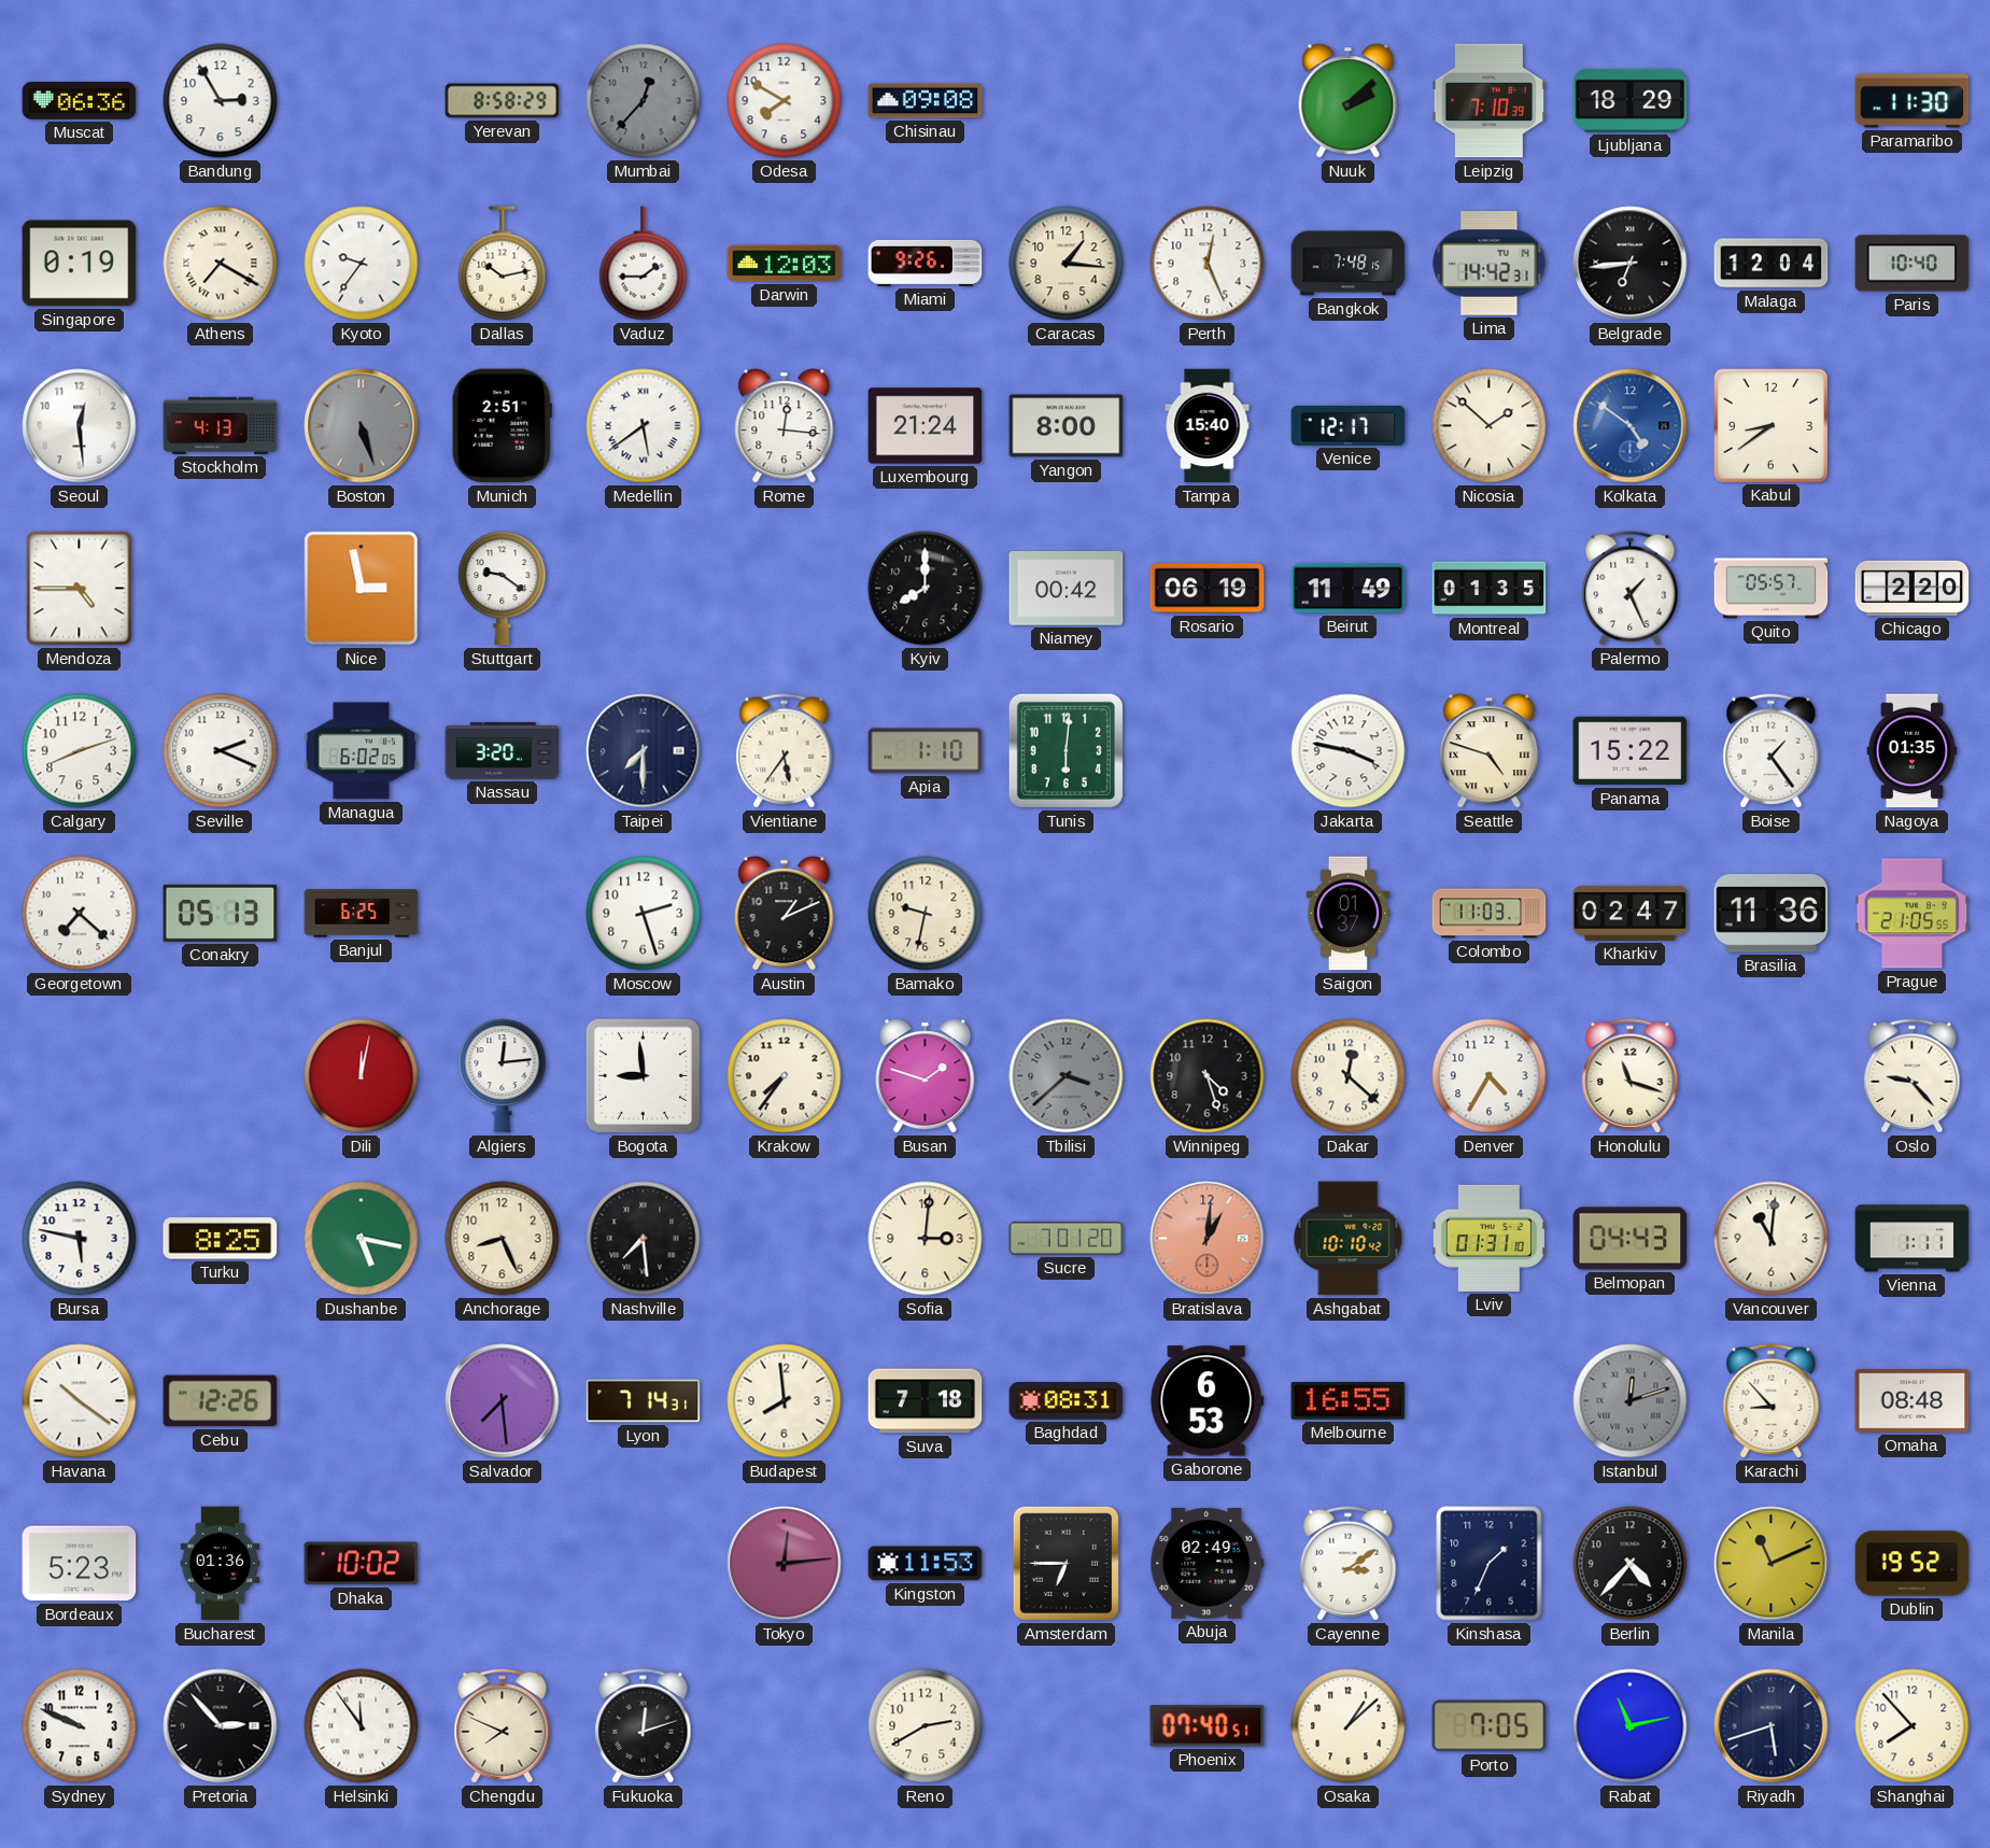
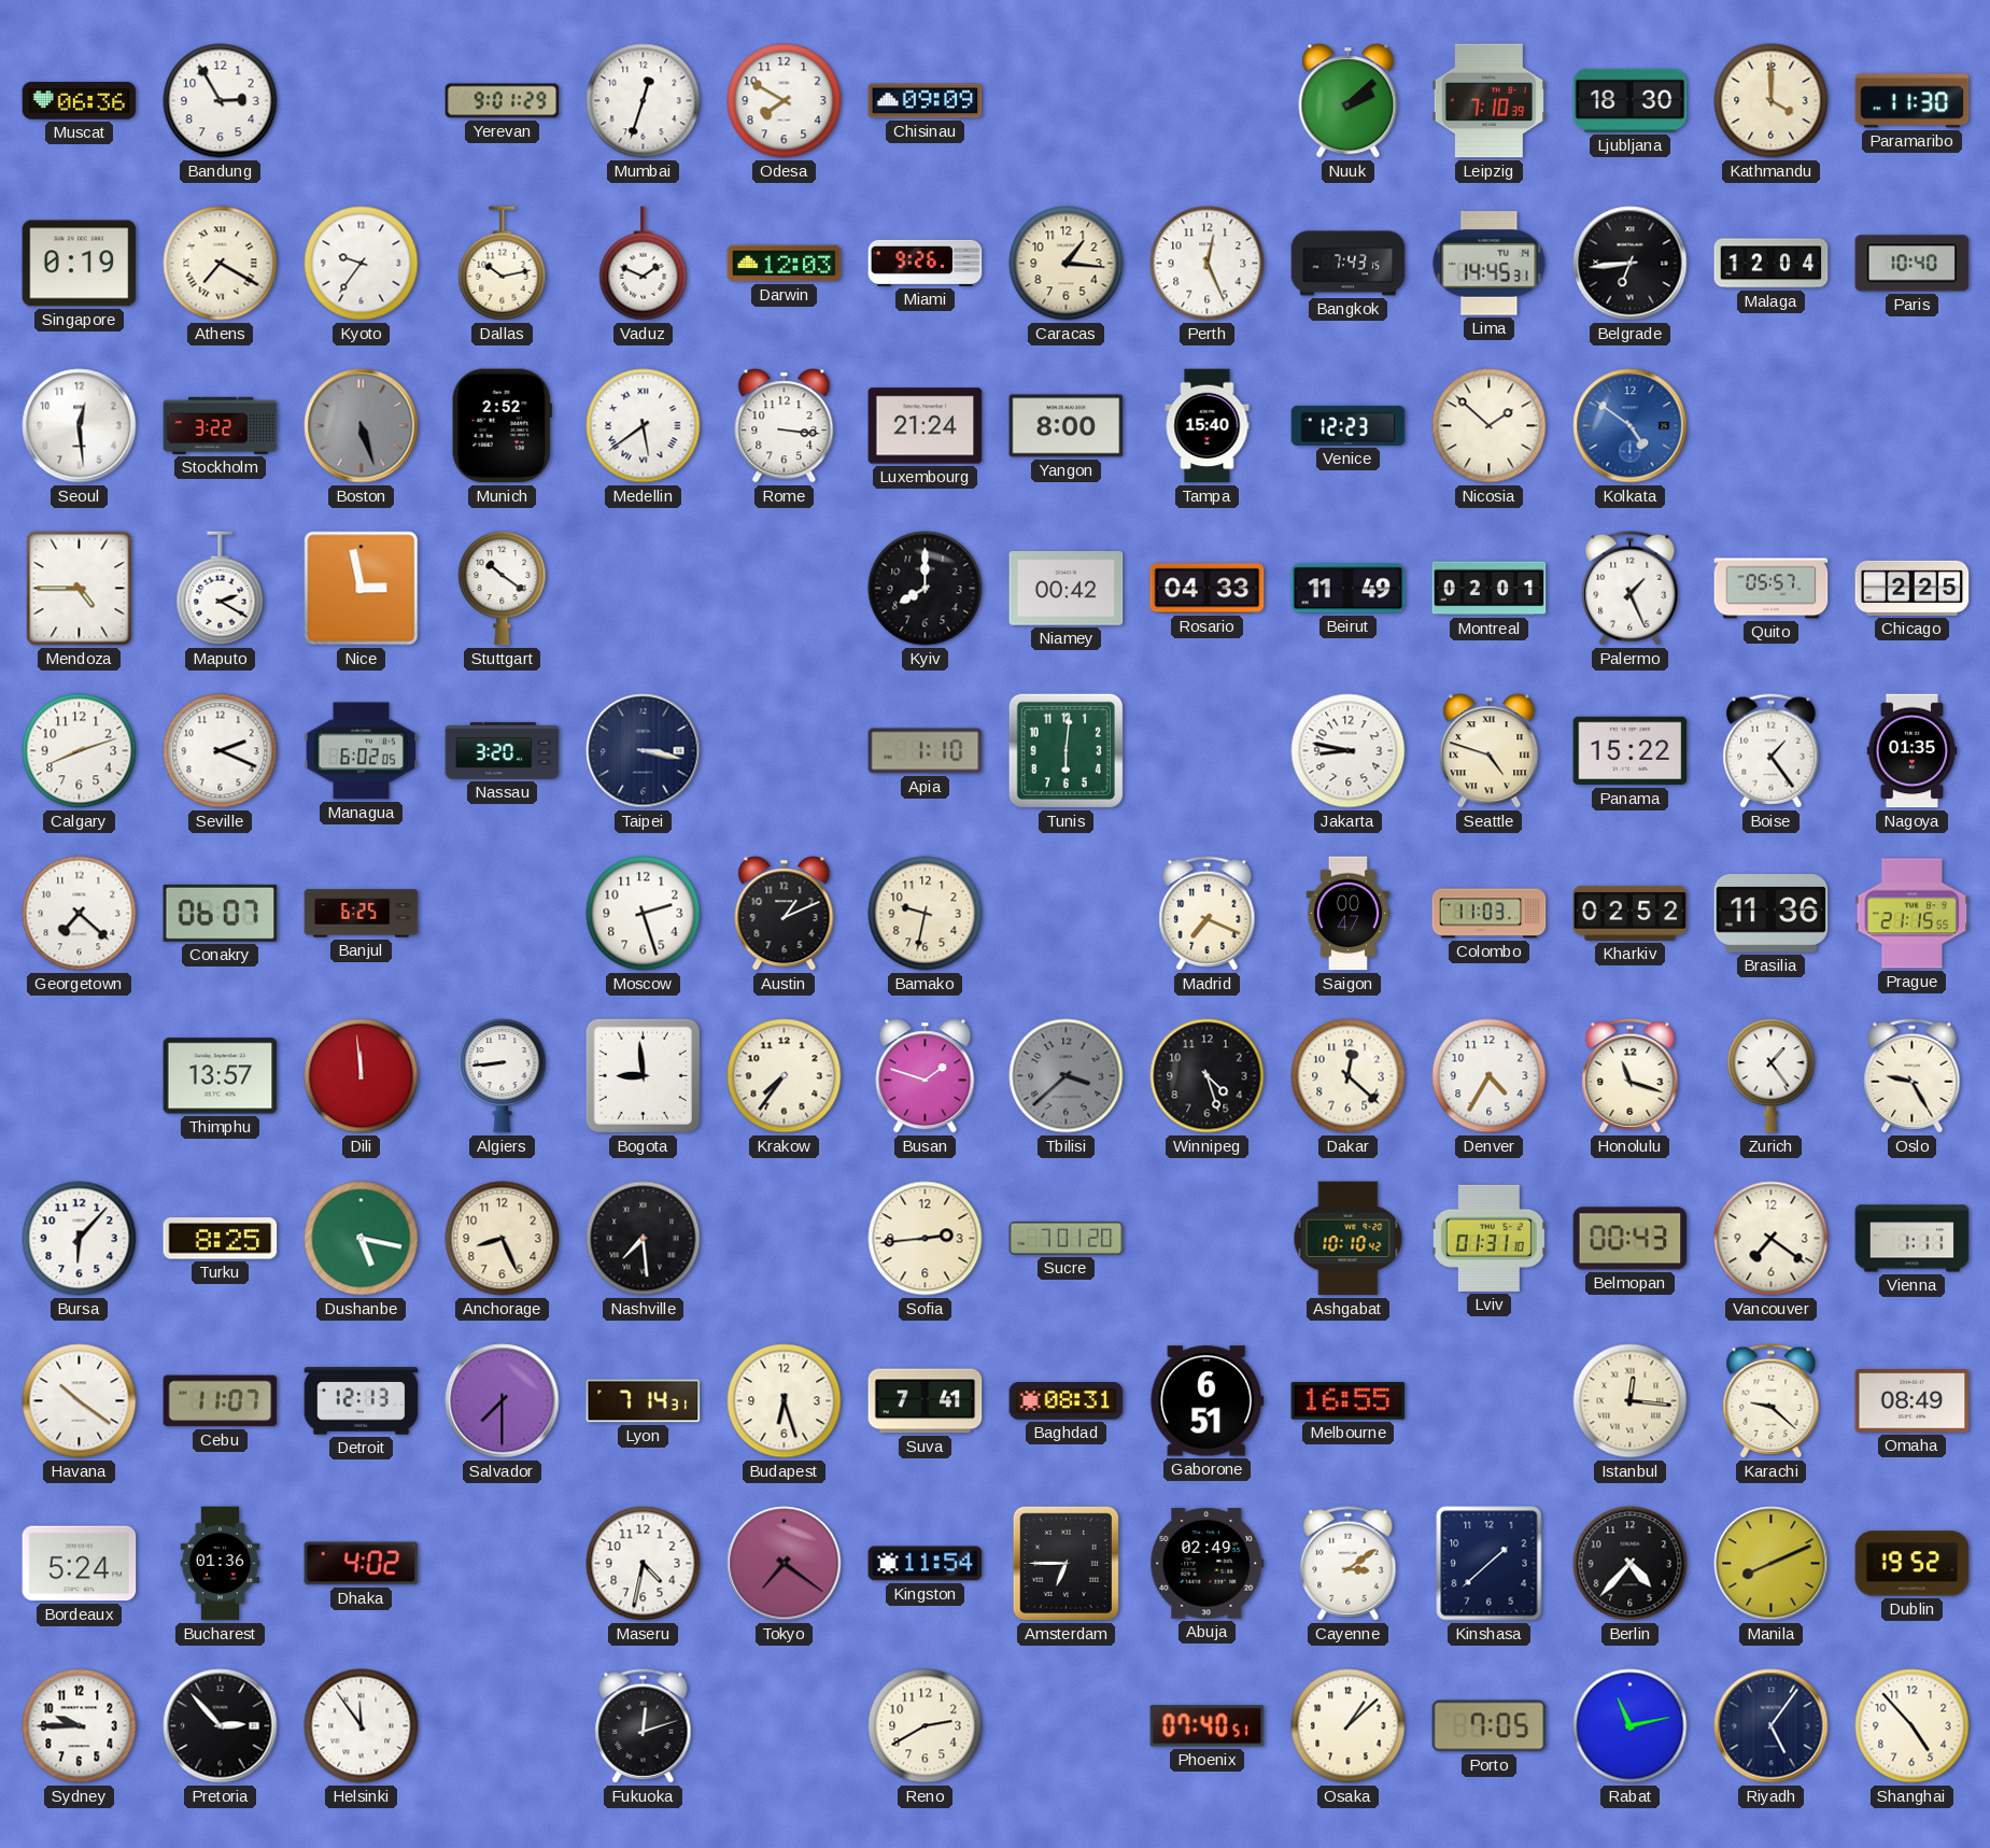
Yerevan: 8:58 -> 9:01
Mumbai: 12:37 -> 12:33
Mumbai dial: grey -> white
Chisinau: 09:08 -> 09:09
Ljubljana: 18:29 -> 18:30
Kathmandu: none -> 4:00
Vaduz: 1:45 -> 1:49
Bangkok: 7:48 -> 7:43
Lima: 14:42 -> 14:45
Stockholm: 4:13 -> 3:22
Munich: 2:51 -> 2:52
Rome: 12:16 -> 3:16
Venice: 12:17 -> 12:23
Kabul: 8:39 -> none
Maputo: none -> 2:20
Stuttgart: 9:21 -> 10:21
Rosario: 06:19 -> 04:33
Montreal: 01:35 -> 02:01
Chicago: 2:20 -> 2:25
Taipei: 7:30 -> 3:17
Vientiane: 5:36 -> none
Jakarta: 3:47 -> 8:47
Conakry: 05:13 -> 06:07
Madrid: none -> 7:19
Saigon: 01:37 -> 00:47
Kharkiv: 02:47 -> 02:52
Prague: 21:05 -> 21:15
Thimphu: none -> 13:57
Dili: 12:02 -> 11:59
Algiers: 12:14 -> 8:44
Zurich: none -> 1:24
Oslo: 9:23 -> 9:25
Bursa: 5:47 -> 6:07
Sofia: 3:01 -> 2:44
Bratislava: 1:01 -> none
Belmopan: 04:43 -> 00:43
Vancouver: 11:01 -> 7:21
Cebu: 12:26 -> 11:07
Detroit: none -> 12:13
Salvador: 7:29 -> 7:30
Budapest: 7:59 -> 6:27
Suva: 7:18 -> 7:41
Gaborone: 6:53 -> 6:51
Istanbul: 12:12 -> 12:16
Istanbul dial: grey -> cream
Karachi: 8:53 -> 9:22
Omaha: 08:48 -> 08:49
Bordeaux: 5:23 -> 5:24
Dhaka: 10:02 -> 4:02
Maseru: none -> 4:32
Tokyo: 12:14 -> 7:21
Kingston: 11:53 -> 11:54
Kinshasa: 1:34 -> 1:38
Manila: 11:11 -> 8:11
Sydney: 9:49 -> 9:45
Chengdu: 7:49 -> none
Riyadh: 5:42 -> 5:06
Shanghai: 7:53 -> 4:53
